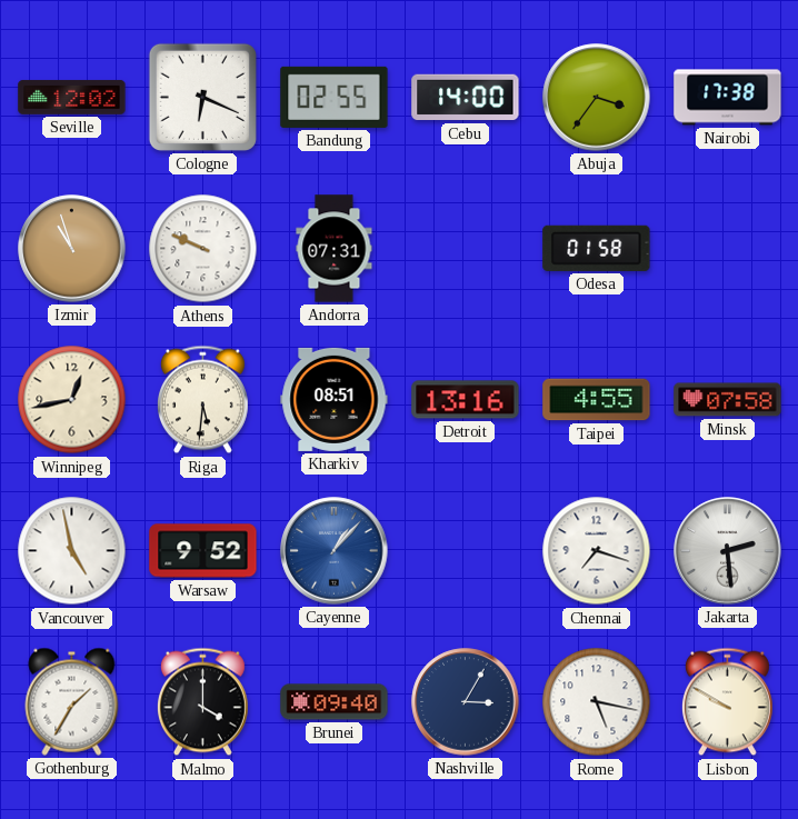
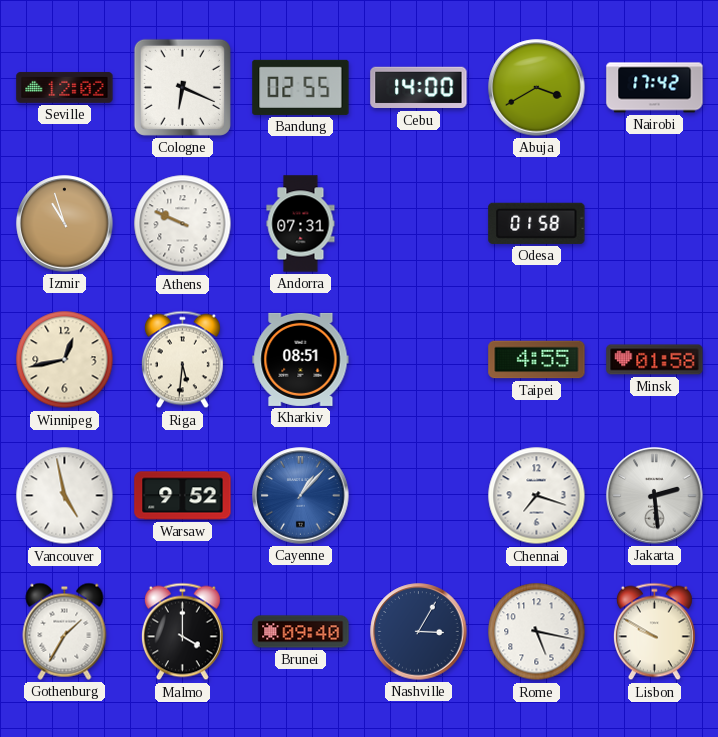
Abuja: 3:36 -> 3:40
Nairobi: 17:38 -> 17:42
Detroit: 13:16 -> none
Minsk: 07:58 -> 01:58
